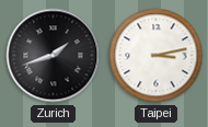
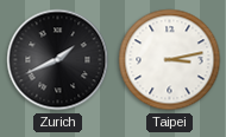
Zurich: 1:42 -> 1:41
